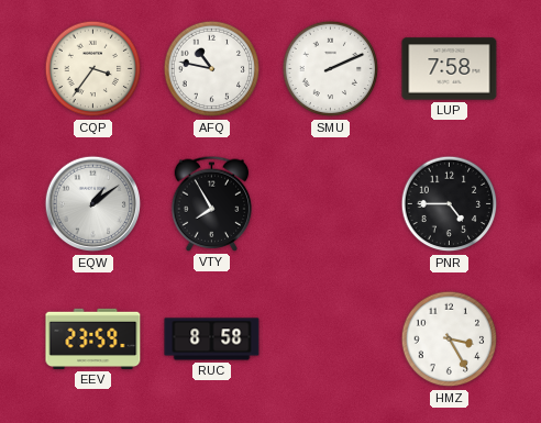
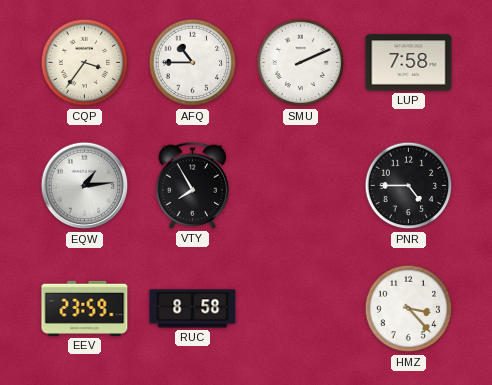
AFQ: 10:47 -> 10:45
EQW: 1:09 -> 1:14
HMZ: 3:25 -> 3:23
